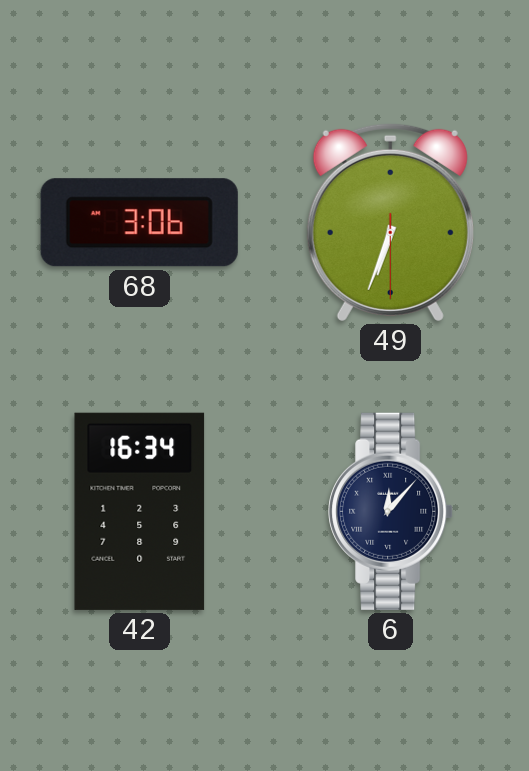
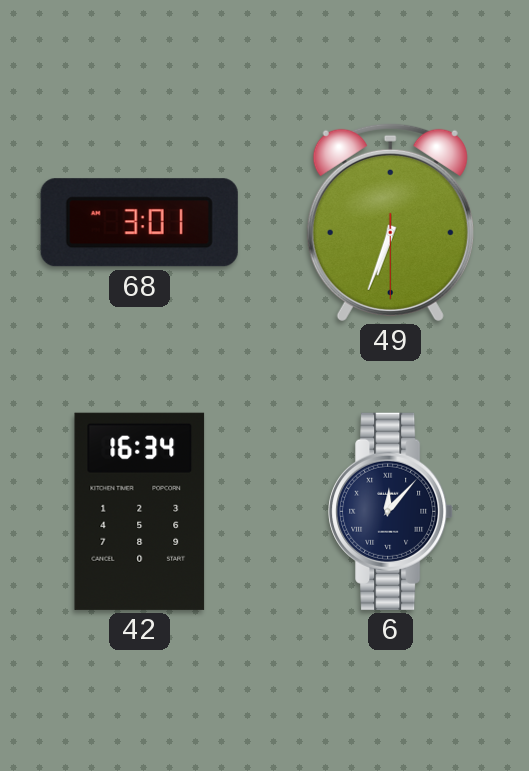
68: 3:06 -> 3:01
